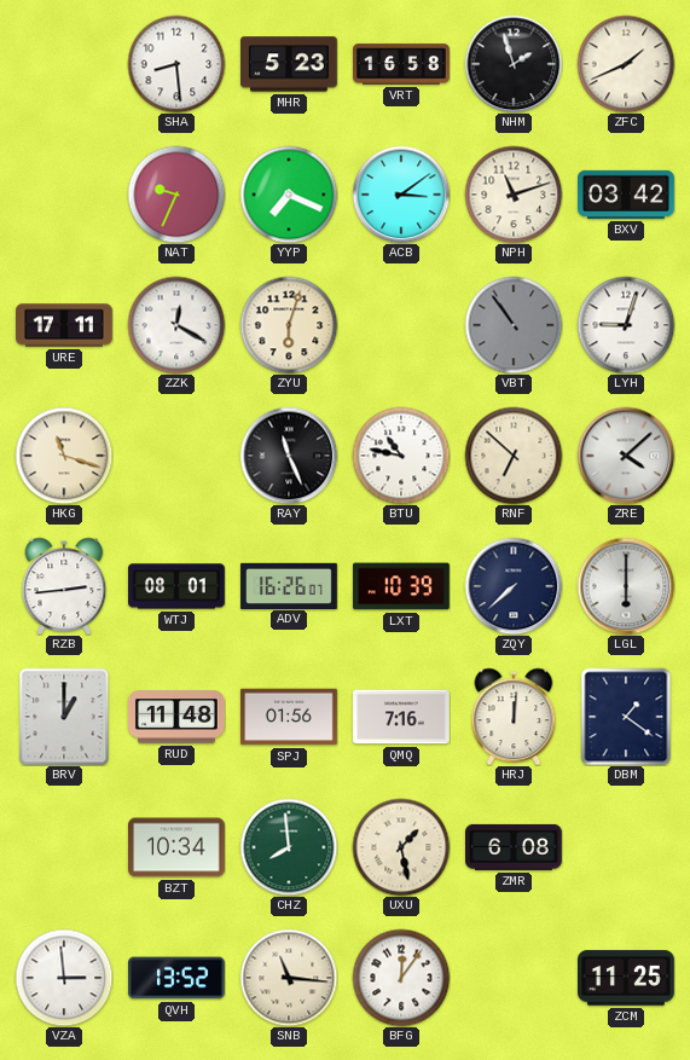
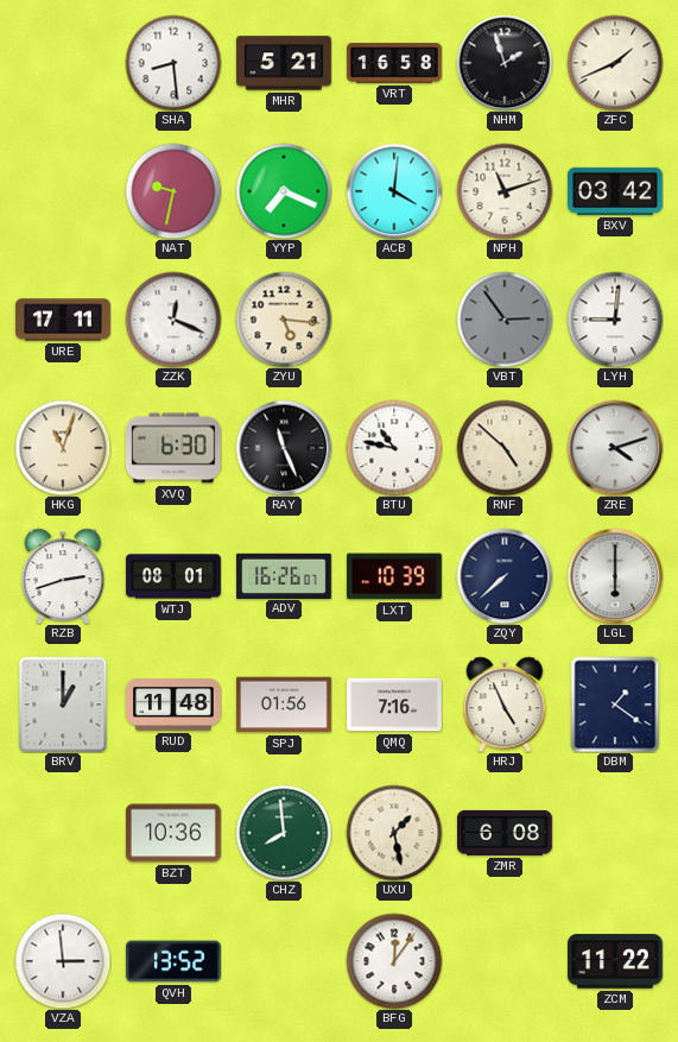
MHR: 5:23 -> 5:21
NAT: 9:34 -> 9:32
ACB: 3:09 -> 4:01
ZZK: 12:20 -> 12:19
ZYU: 6:03 -> 5:16
VBT: 10:54 -> 2:54
LYH: 9:03 -> 9:01
HKG: 11:18 -> 11:03
XVQ: none -> 6:30
RNF: 6:52 -> 4:52
ZRE: 4:08 -> 4:12
RZB: 2:44 -> 2:42
HRJ: 12:01 -> 4:56
BZT: 10:34 -> 10:36
SNB: 11:16 -> none
ZCM: 11:25 -> 11:22
